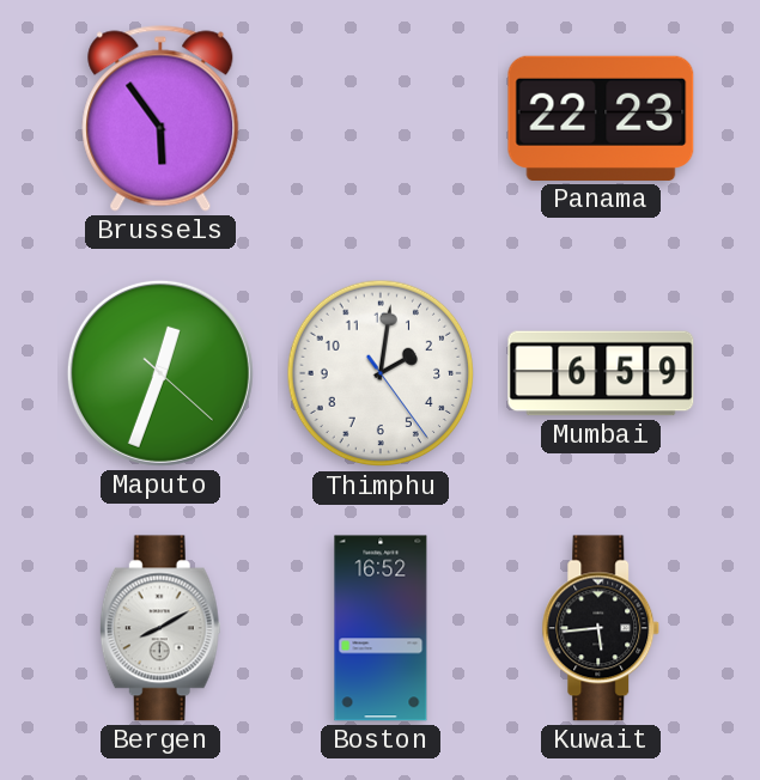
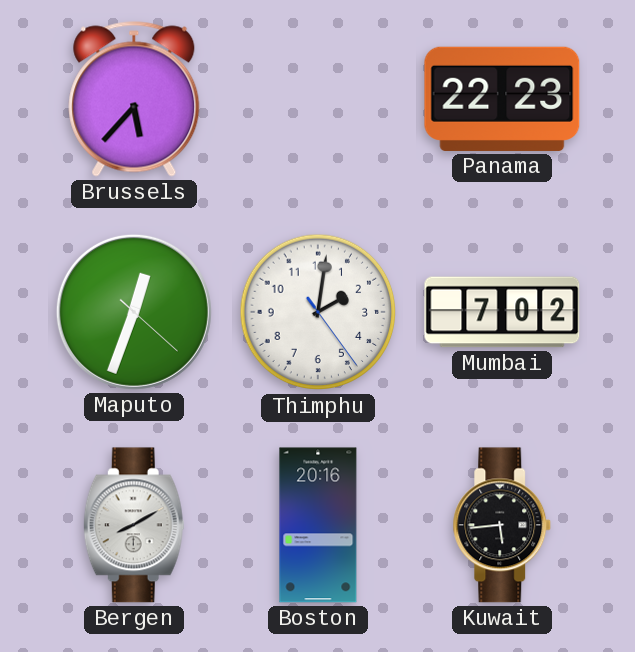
Brussels: 5:54 -> 5:37
Mumbai: 6:59 -> 7:02
Boston: 16:52 -> 20:16
